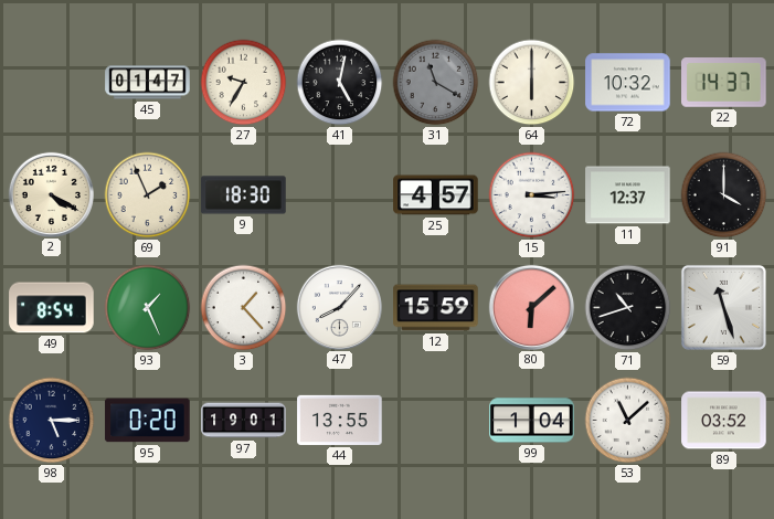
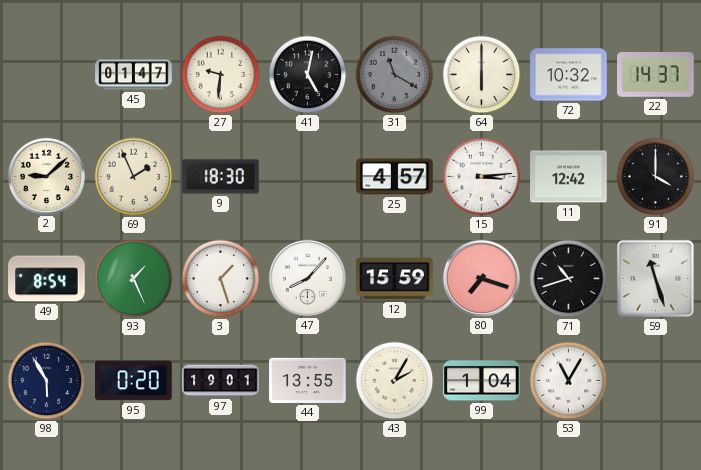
27: 9:35 -> 9:31
2: 4:20 -> 9:08
11: 12:37 -> 12:42
3: 1:23 -> 1:27
80: 6:08 -> 7:18
98: 5:15 -> 5:55
43: none -> 2:05
53: 11:08 -> 11:05
89: 03:52 -> none
